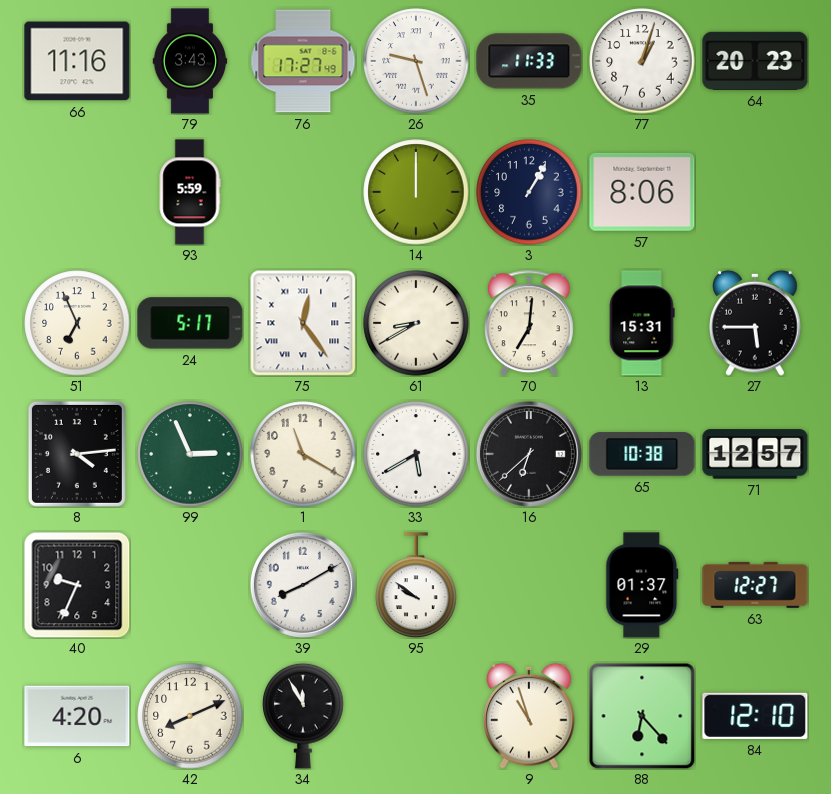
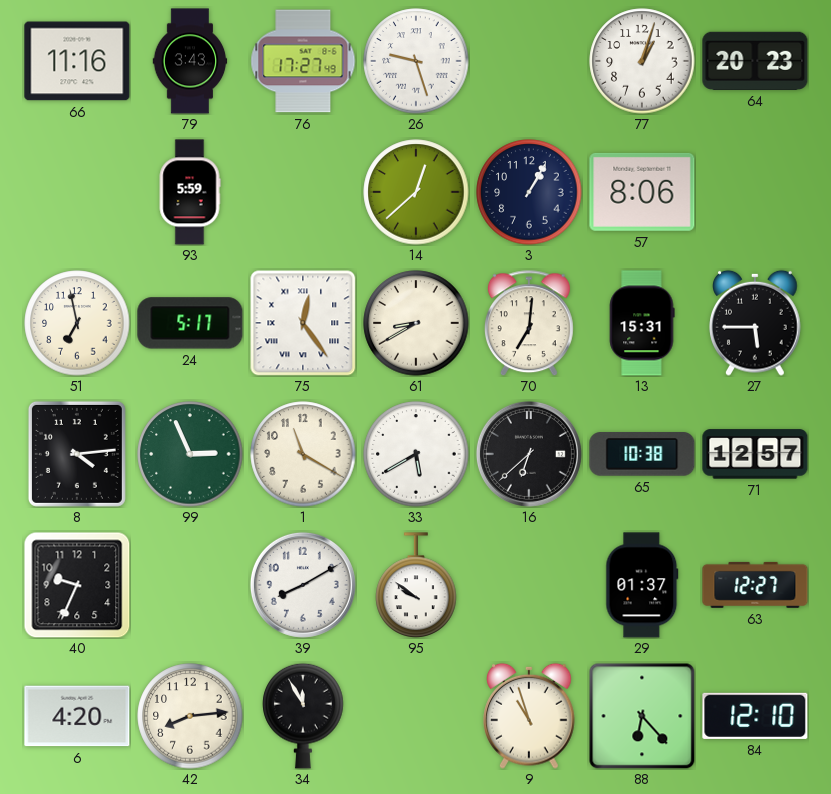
35: 11:33 -> none
14: 12:00 -> 12:38
51: 6:56 -> 6:58
42: 8:11 -> 8:14
